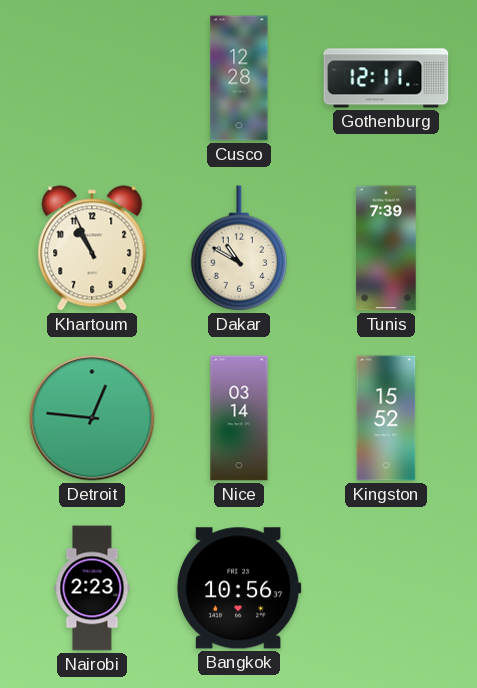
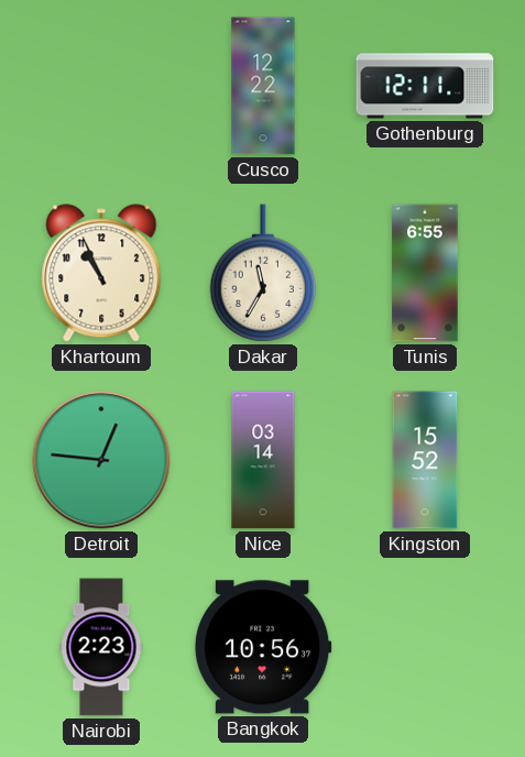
Cusco: 12:28 -> 12:22
Dakar: 10:50 -> 11:35
Tunis: 7:39 -> 6:55
